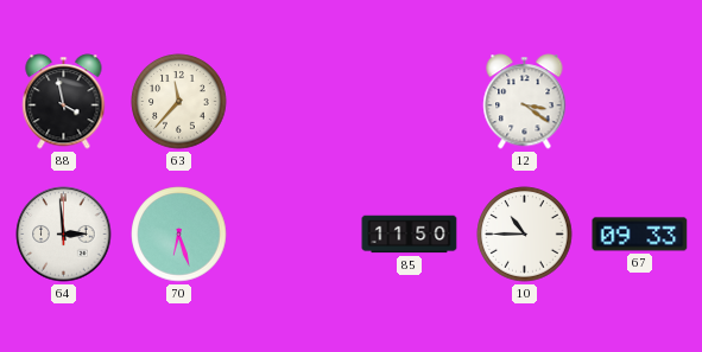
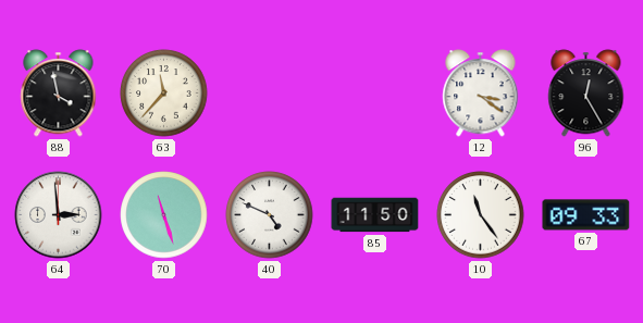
96: none -> 12:25
70: 6:27 -> 11:27
40: none -> 4:49
10: 10:45 -> 11:24
